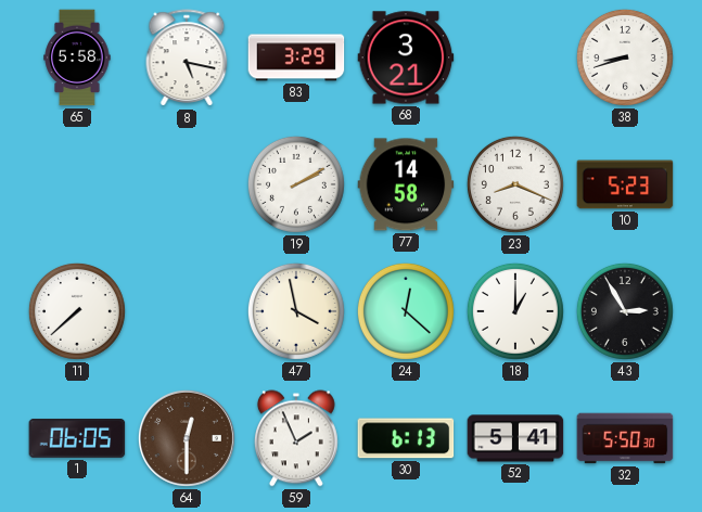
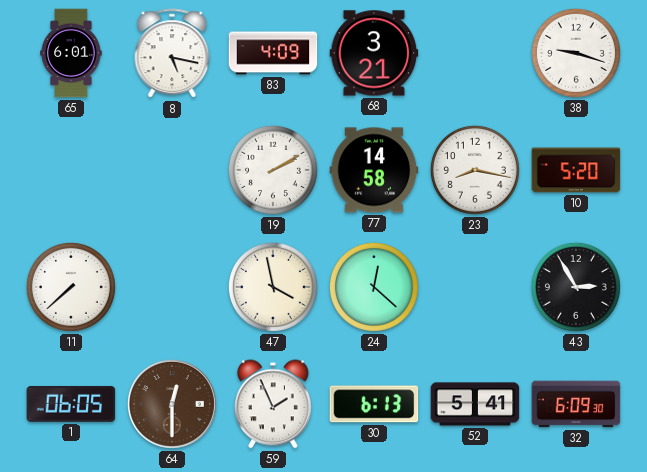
65: 5:58 -> 6:01
83: 3:29 -> 4:09
38: 8:42 -> 9:18
23: 8:19 -> 8:17
10: 5:23 -> 5:20
18: 1:00 -> none
32: 5:50 -> 6:09
